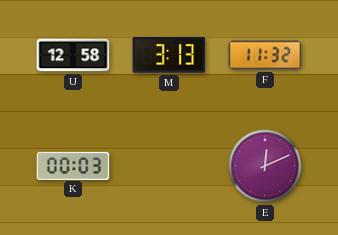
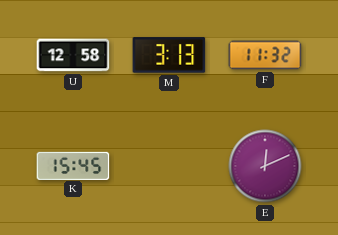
K: 00:03 -> 15:45
